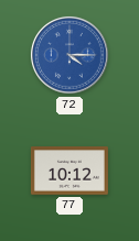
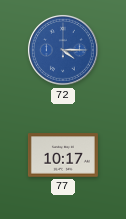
77: 10:12 -> 10:17
